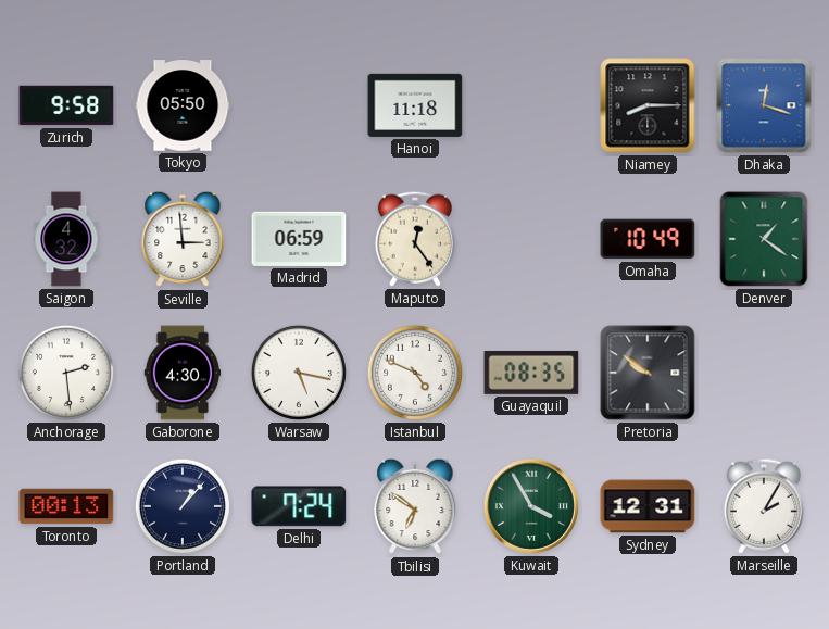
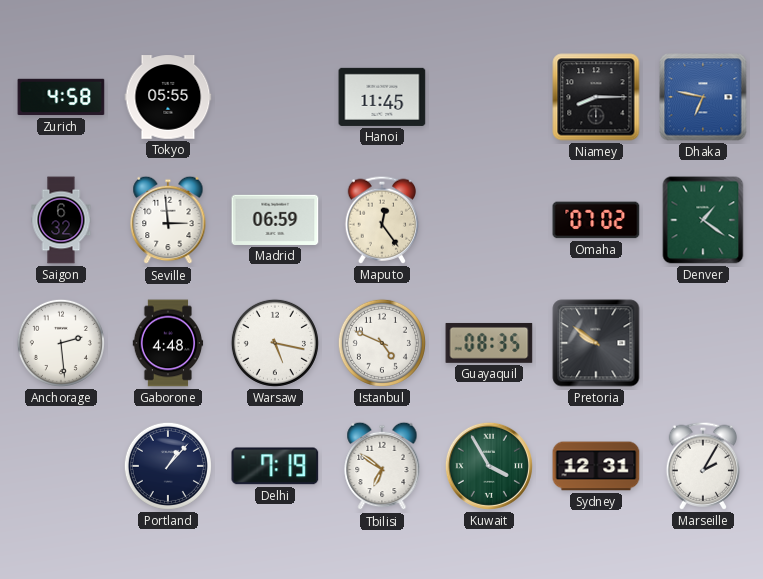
Zurich: 9:58 -> 4:58
Tokyo: 05:50 -> 05:55
Hanoi: 11:18 -> 11:45
Dhaka: 12:18 -> 6:47
Saigon: 4:32 -> 6:32
Omaha: 10:49 -> 07:02
Gaborone: 4:30 -> 4:48
Toronto: 00:13 -> none
Delhi: 7:24 -> 7:19
